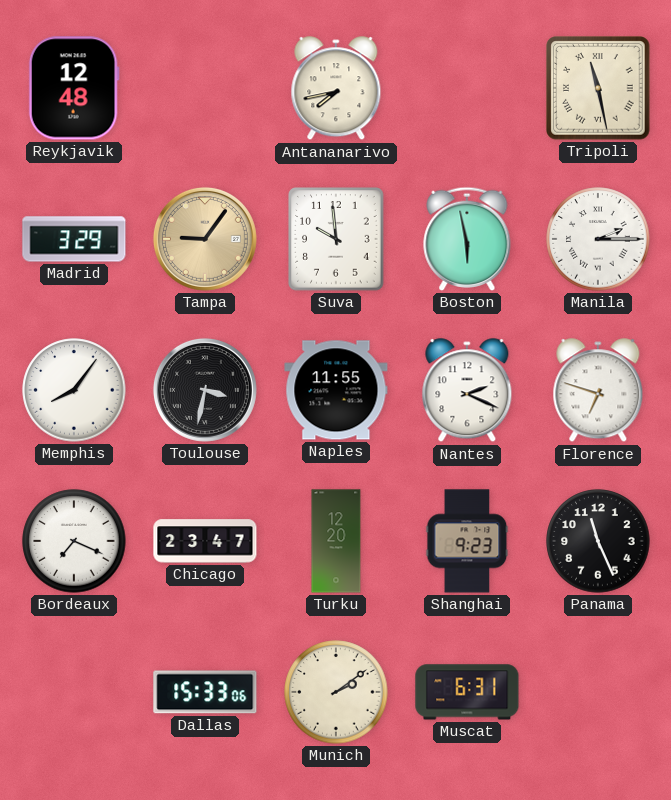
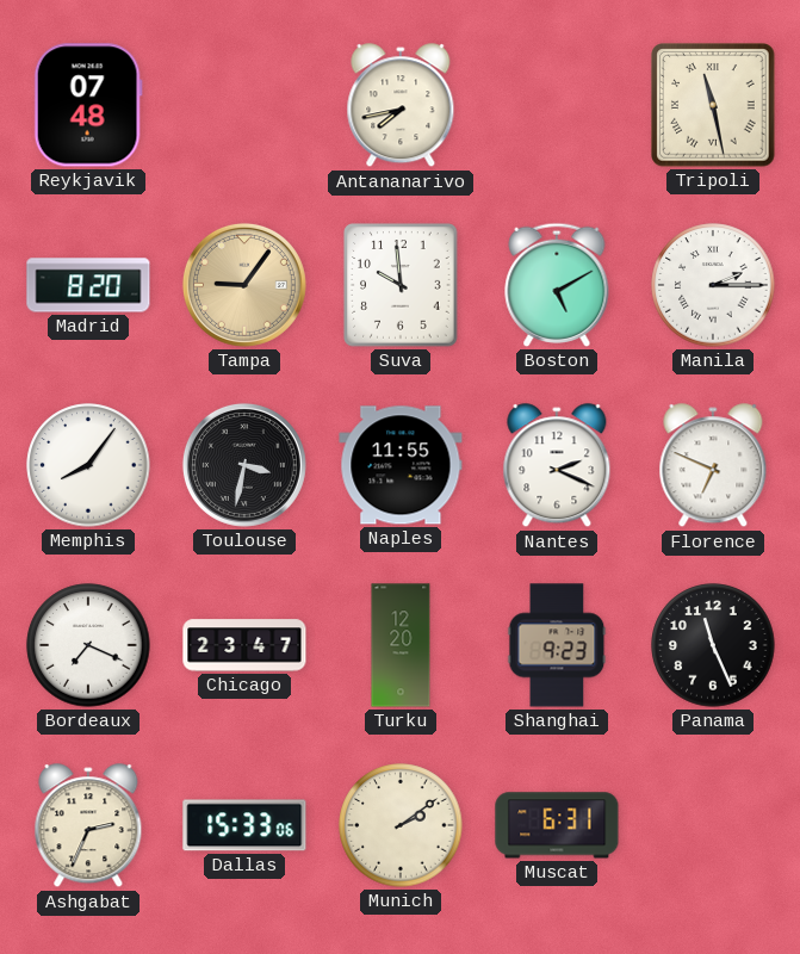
Reykjavik: 12:48 -> 07:48
Madrid: 3:29 -> 8:20
Boston: 5:58 -> 5:10
Florence: 6:48 -> 6:49
Ashgabat: none -> 2:34
